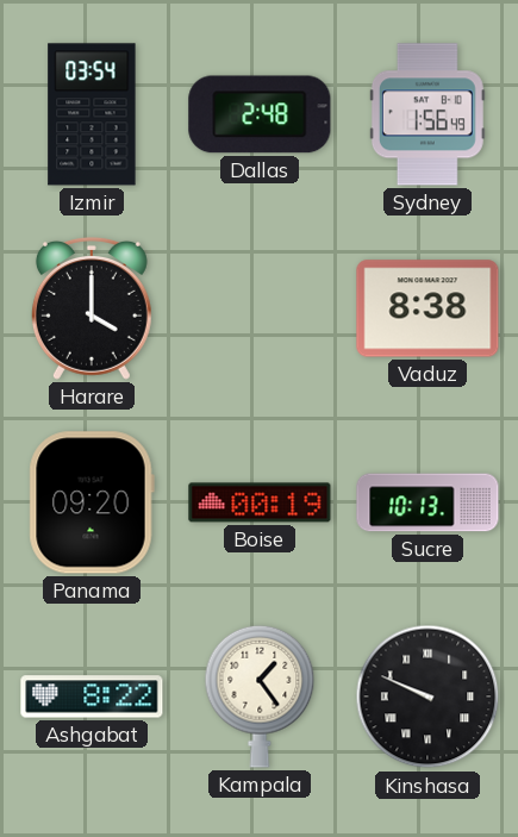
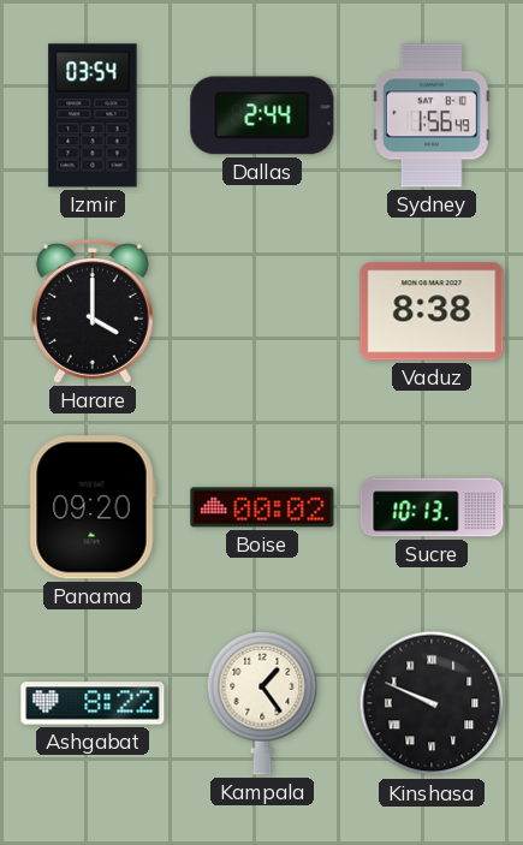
Dallas: 2:48 -> 2:44
Boise: 00:19 -> 00:02
